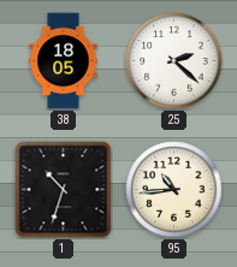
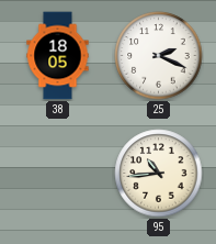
25: 2:22 -> 2:19
1: 10:33 -> none
